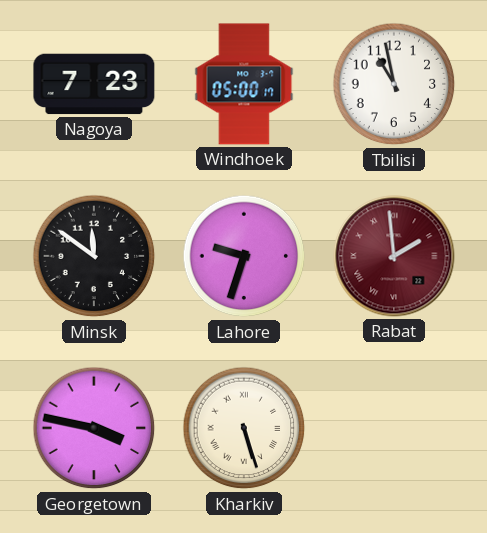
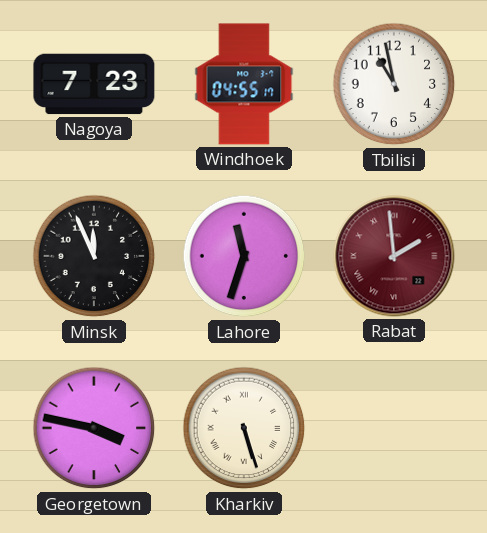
Windhoek: 05:00 -> 04:55
Minsk: 11:51 -> 11:56
Lahore: 9:33 -> 11:33
